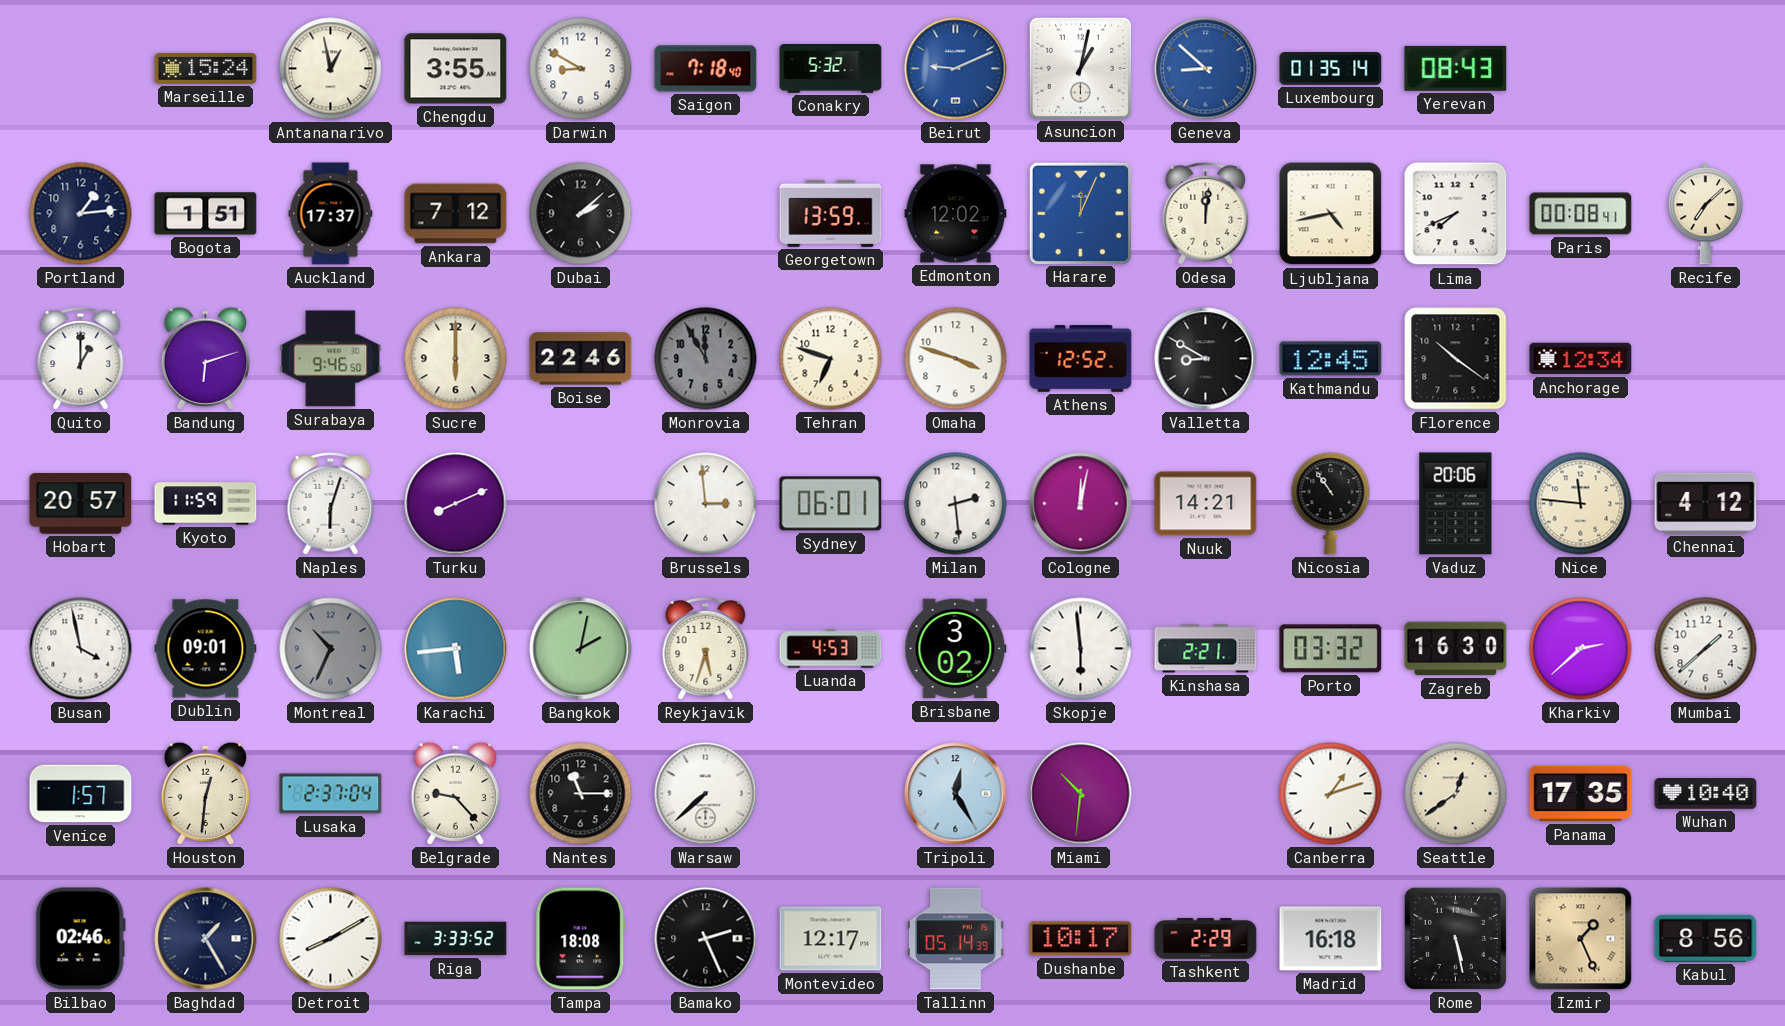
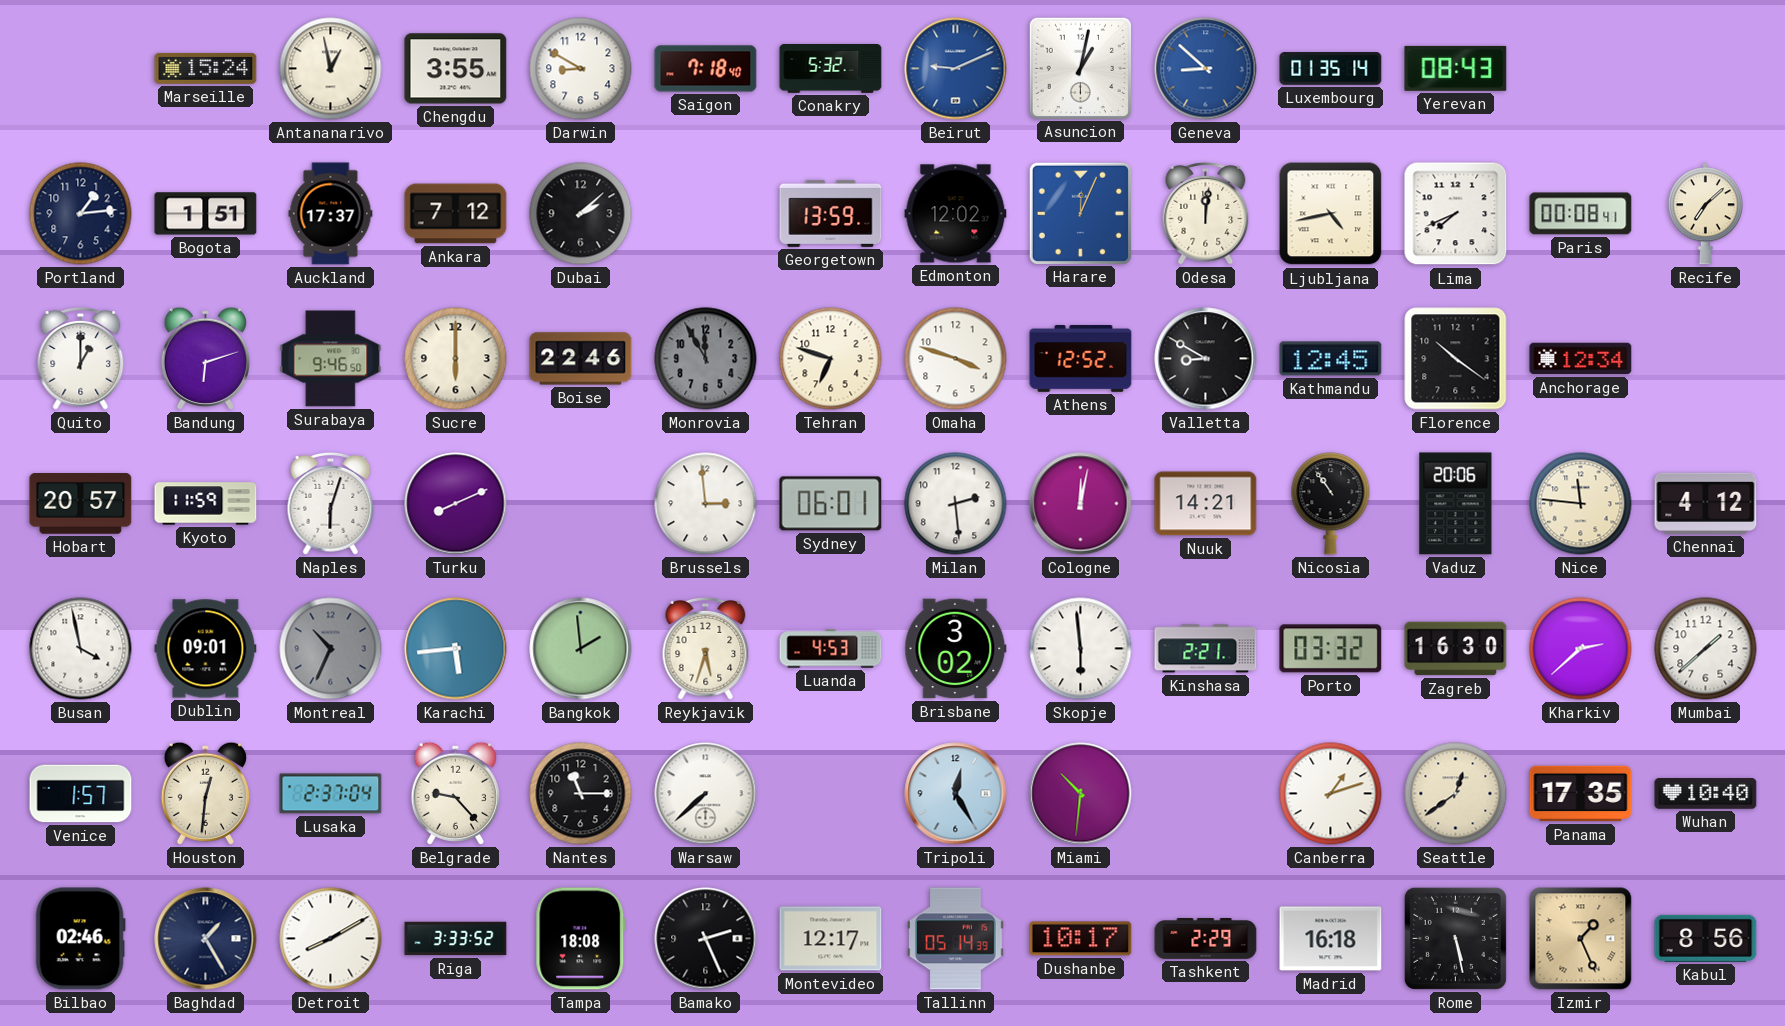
Bangkok: 2:02 -> 1:59
